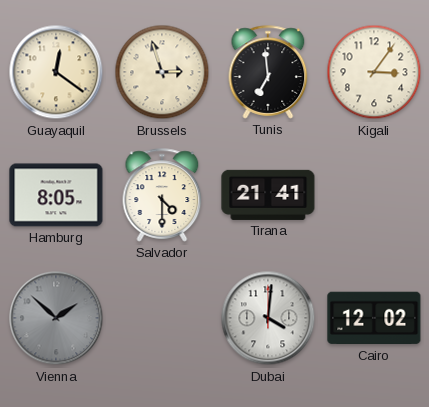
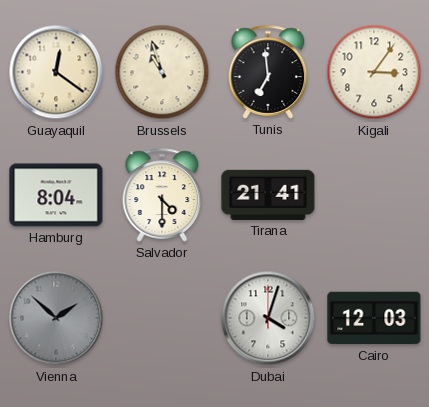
Brussels: 2:57 -> 10:57
Hamburg: 8:05 -> 8:04
Dubai: 4:01 -> 4:03
Cairo: 12:02 -> 12:03
